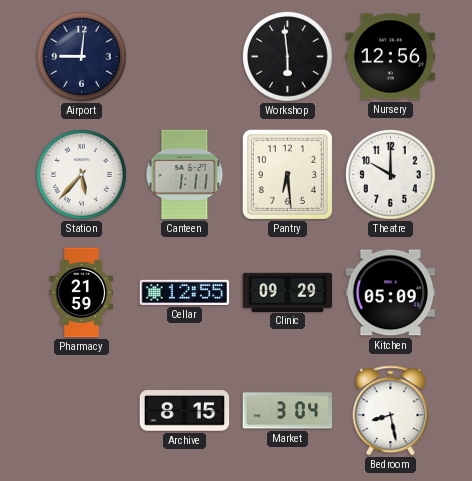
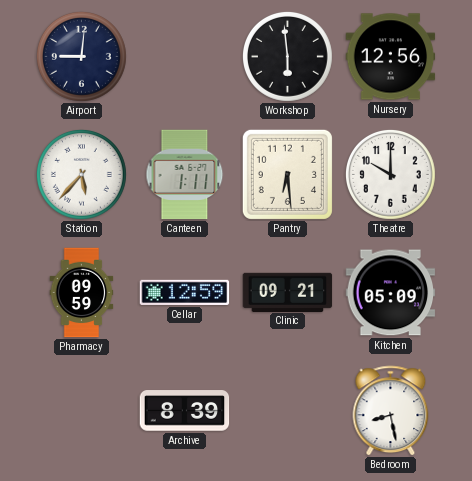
Pharmacy: 21:59 -> 09:59
Cellar: 12:55 -> 12:59
Clinic: 09:29 -> 09:21
Archive: 8:15 -> 8:39
Market: 3:04 -> none
